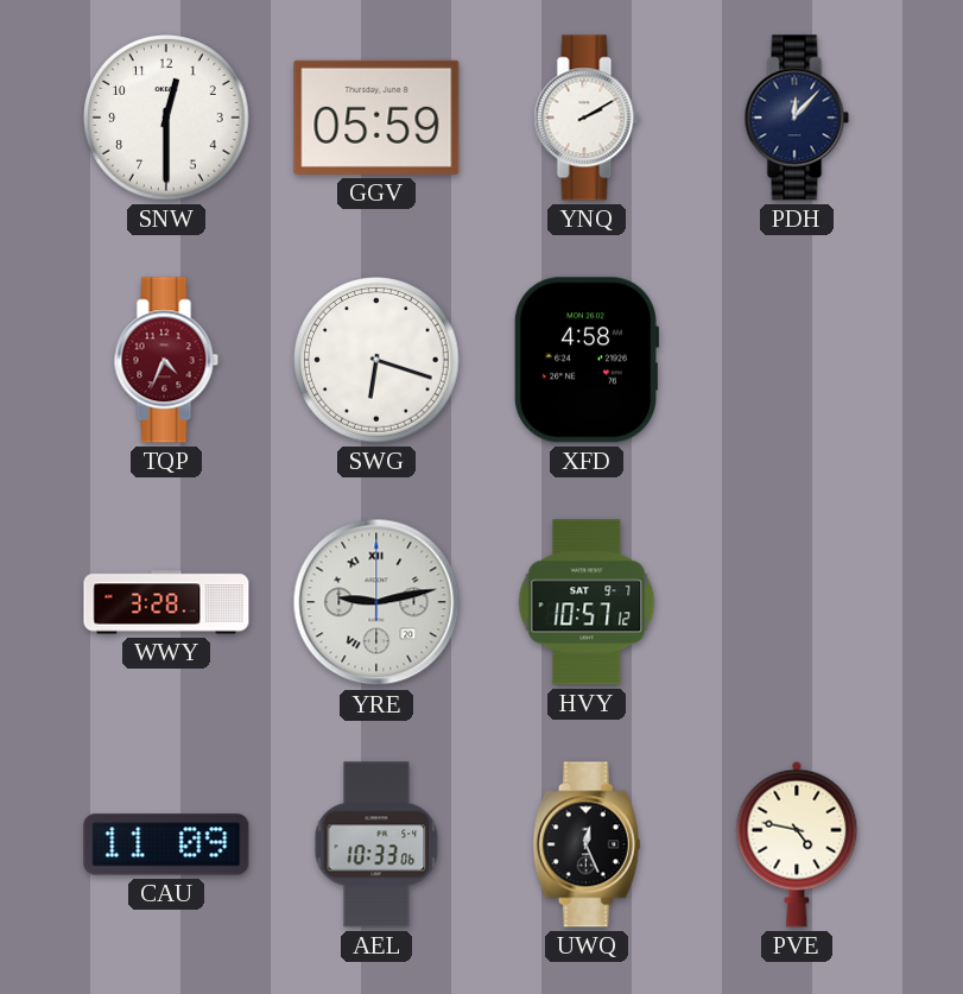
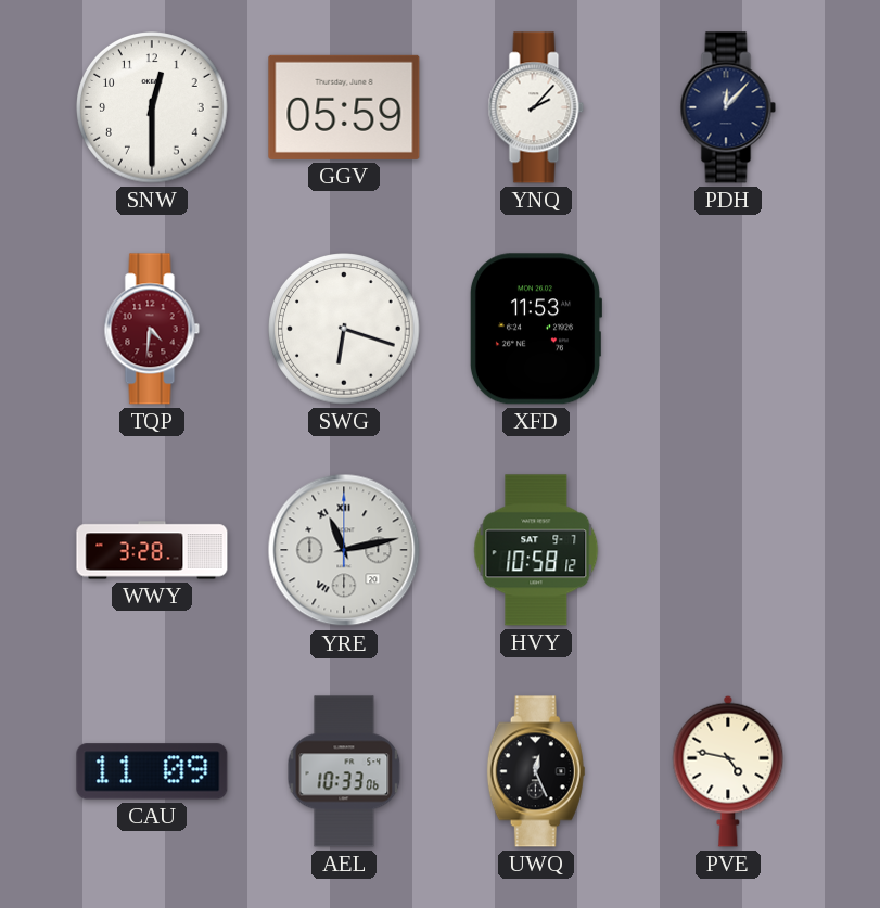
YNQ: 2:10 -> 2:07
TQP: 4:34 -> 4:31
XFD: 4:58 -> 11:53
YRE: 9:13 -> 11:13
HVY: 10:57 -> 10:58
